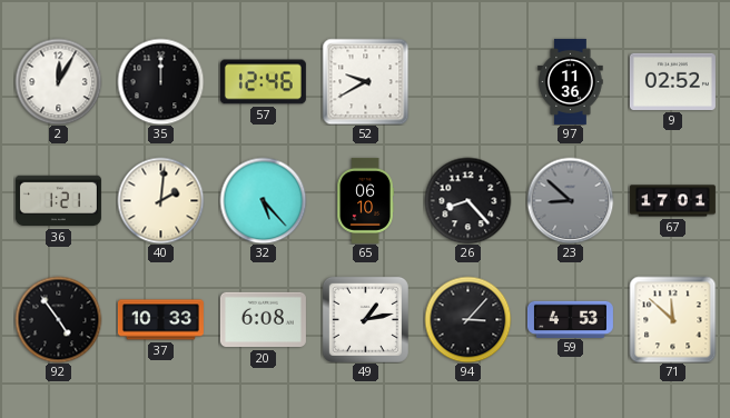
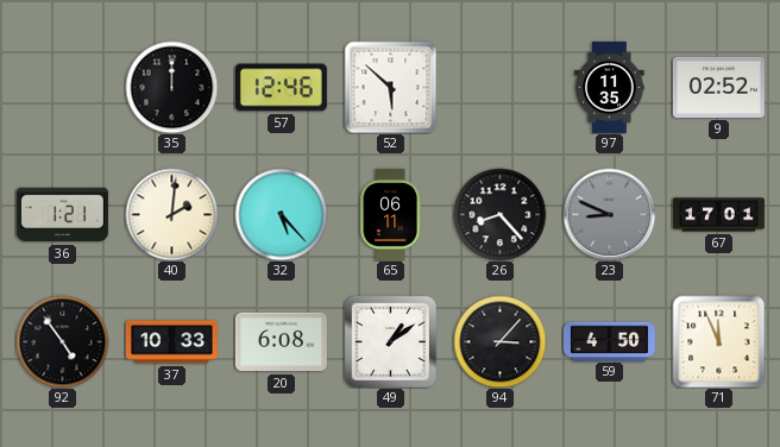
2: 12:05 -> none
52: 9:40 -> 5:52
97: 11:36 -> 11:35
65: 06:10 -> 06:11
23: 8:52 -> 8:49
49: 1:13 -> 1:09
59: 4:53 -> 4:50
71: 11:52 -> 11:56
